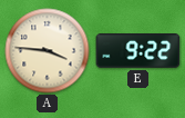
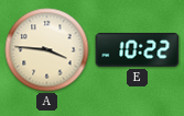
E: 9:22 -> 10:22
